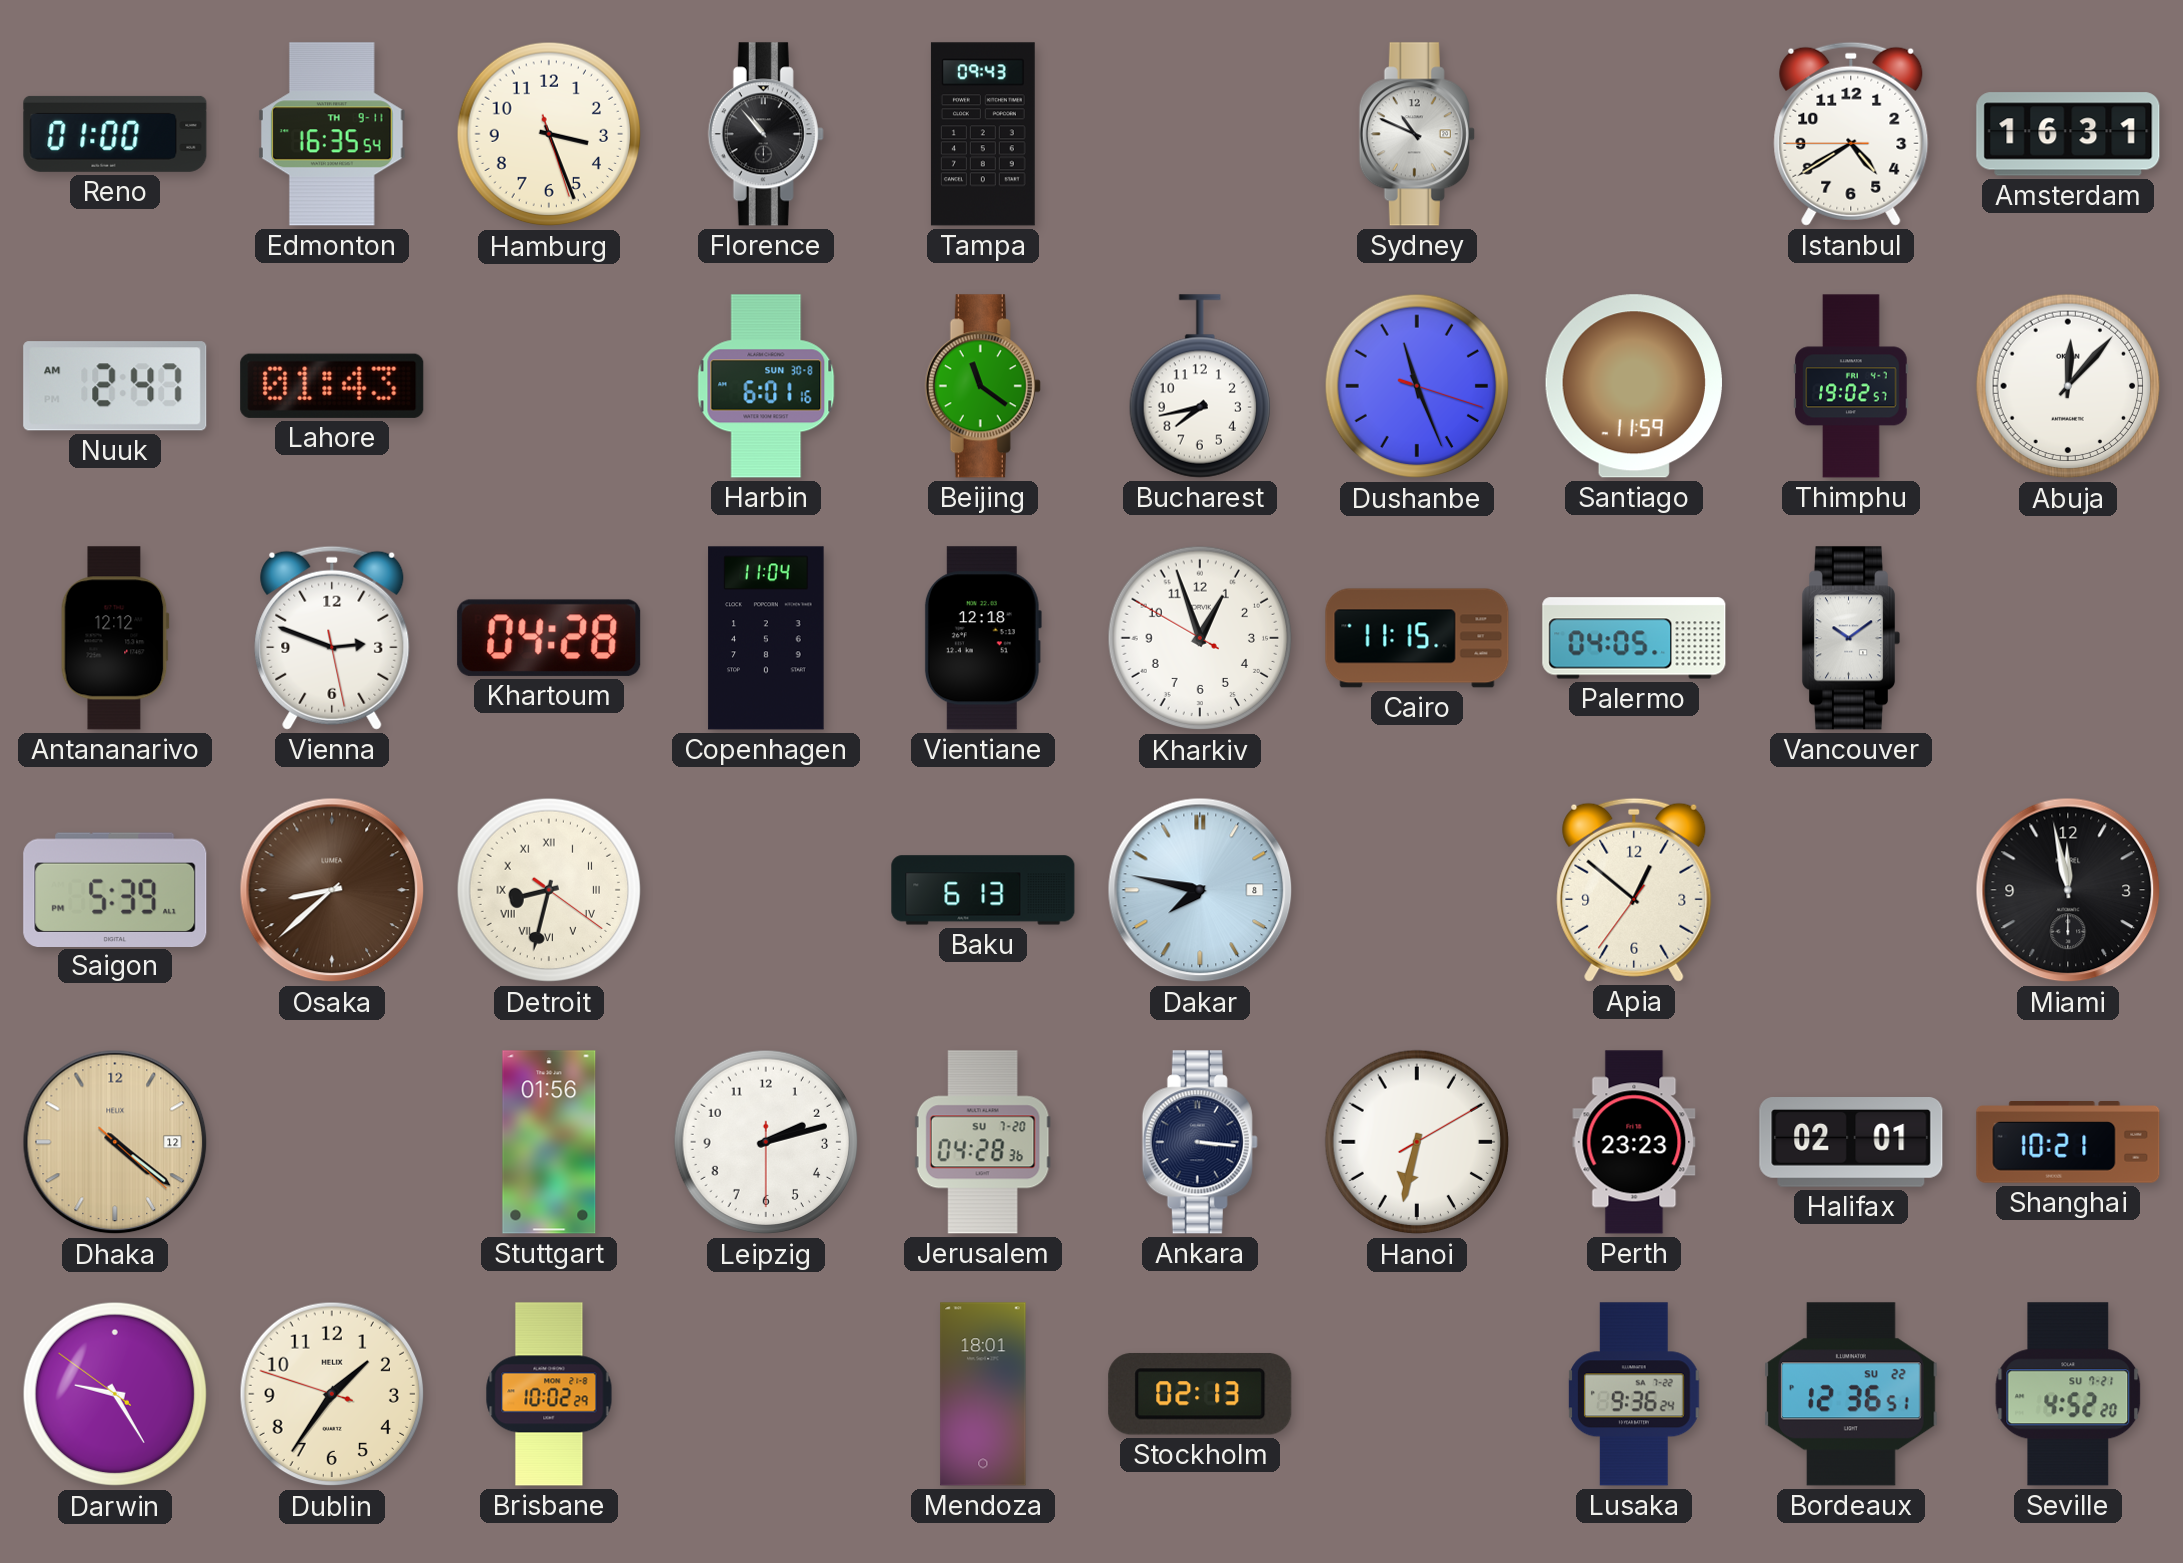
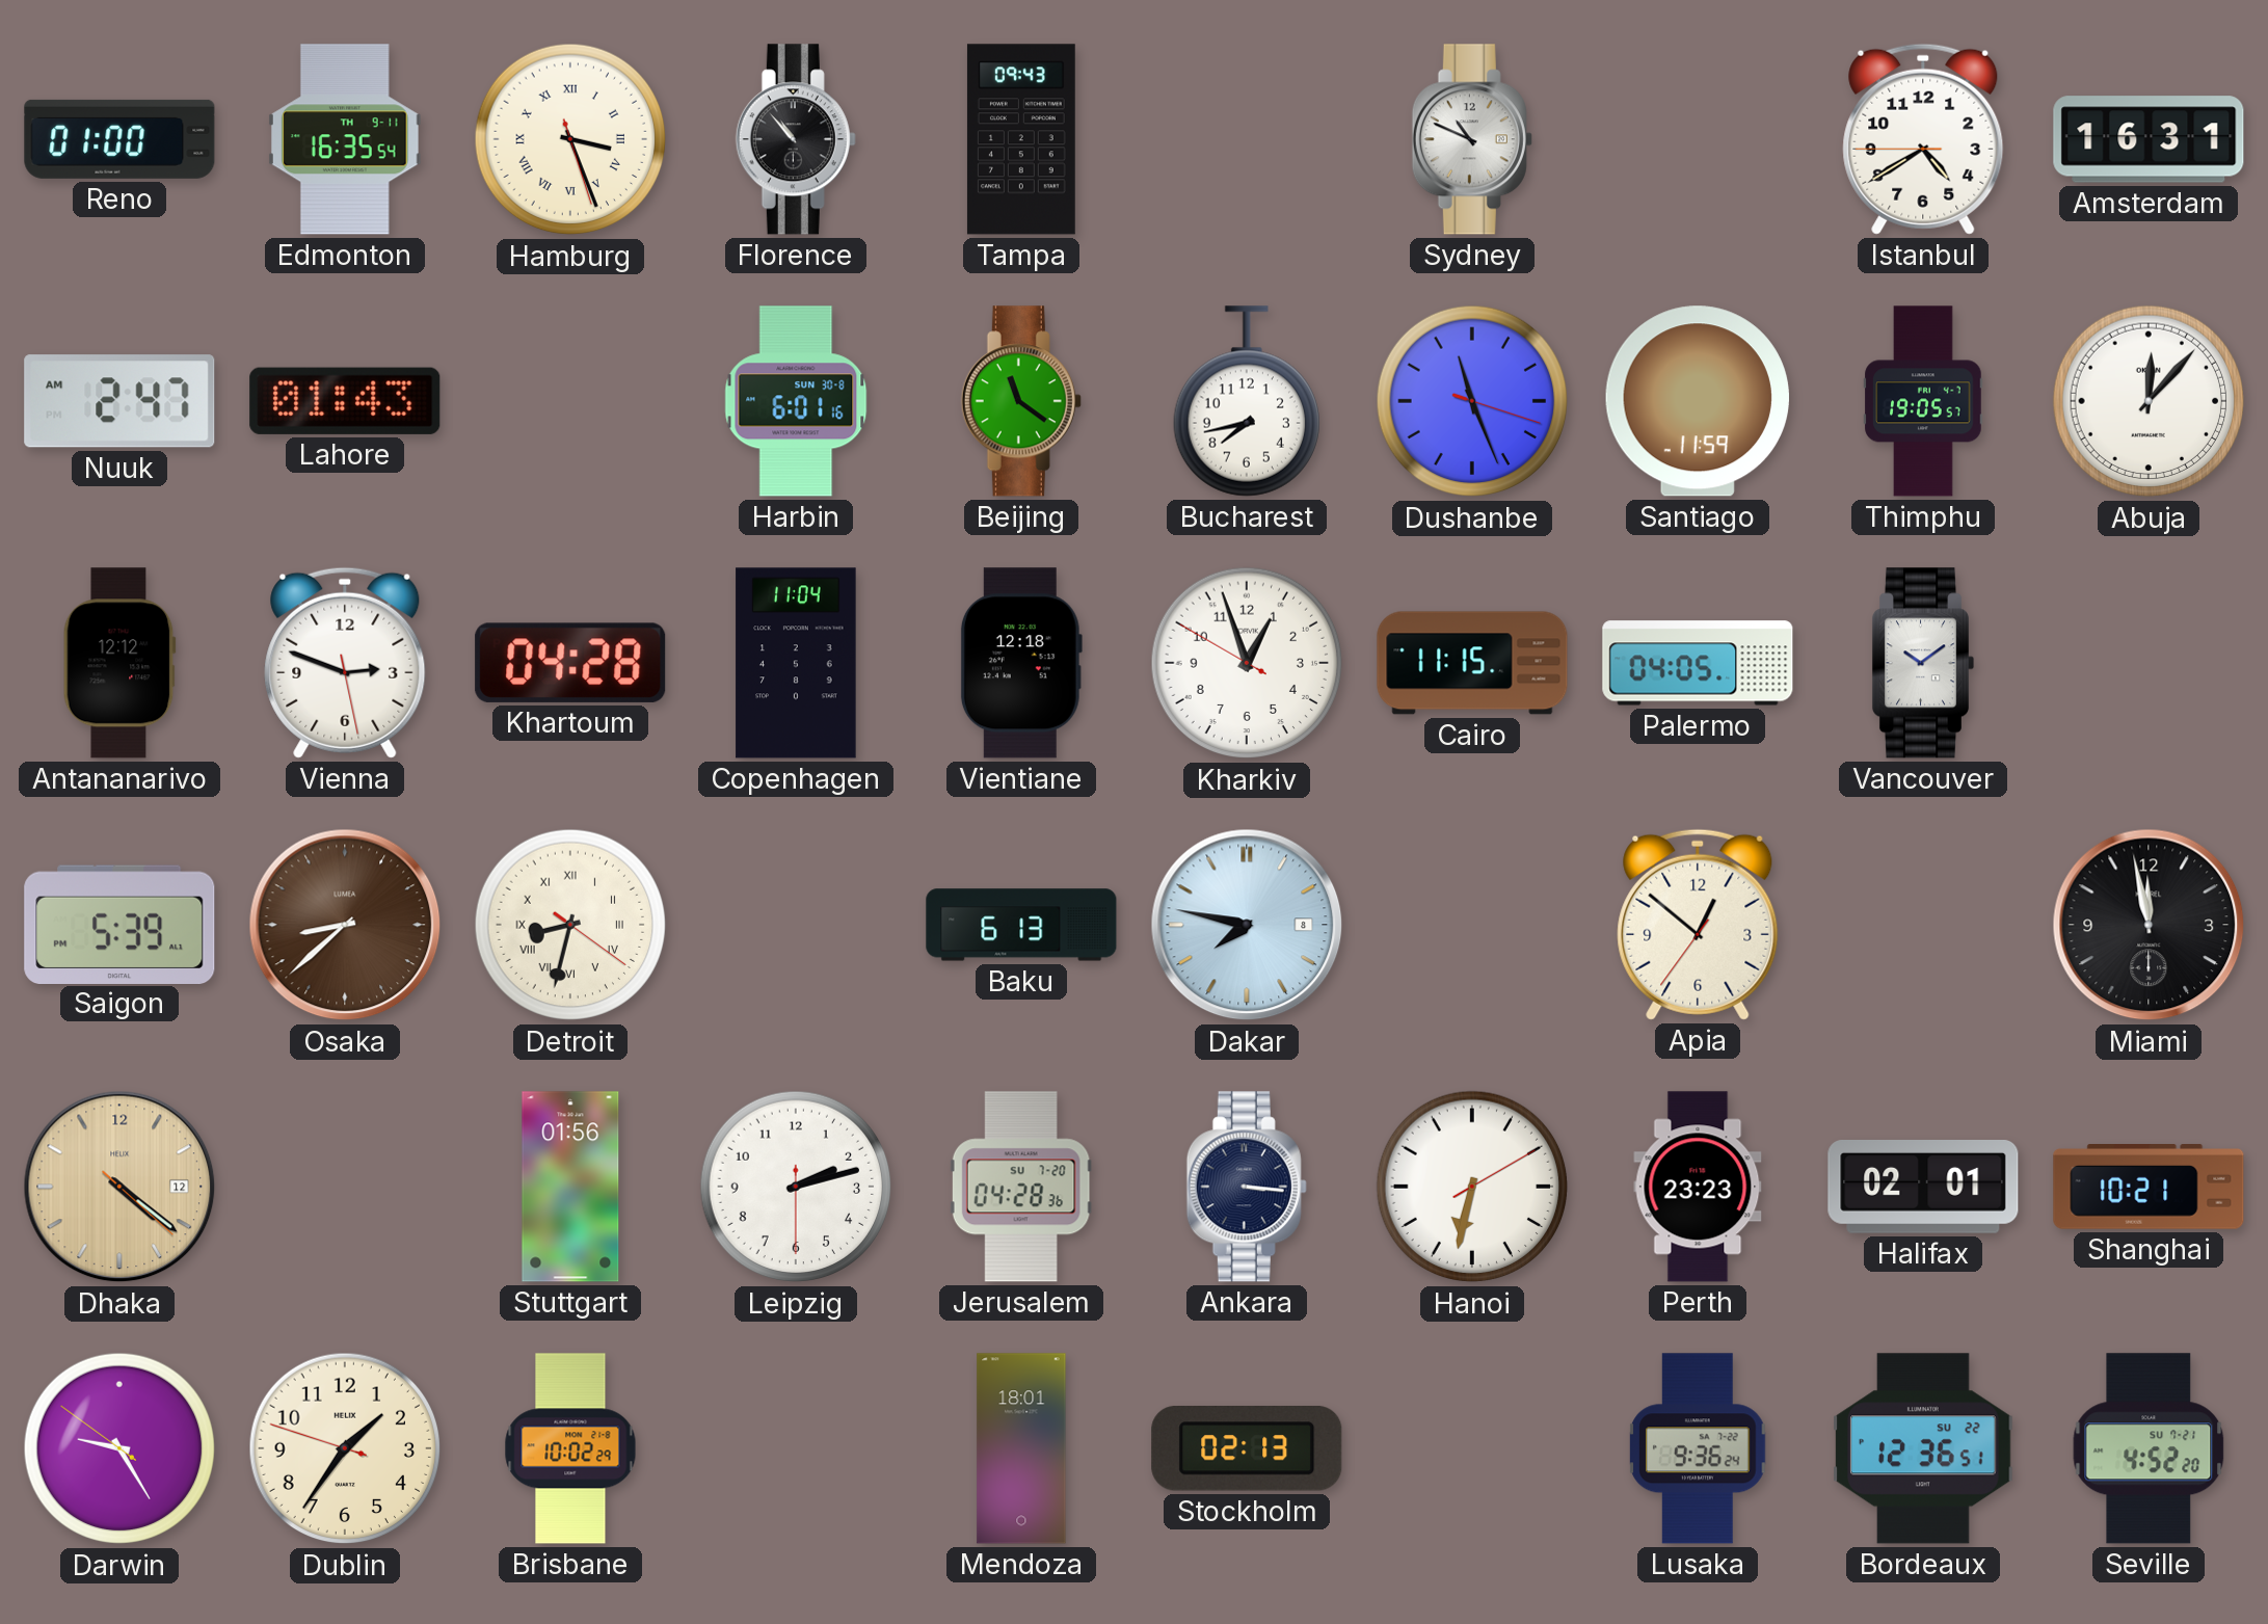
Hamburg numerals: Arabic -> Roman
Thimphu: 19:02 -> 19:05
